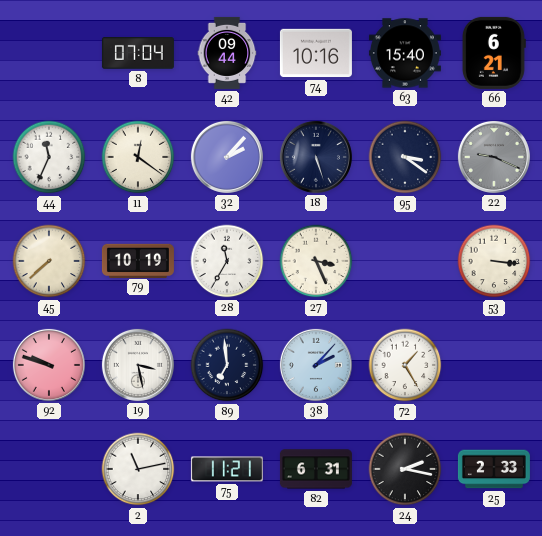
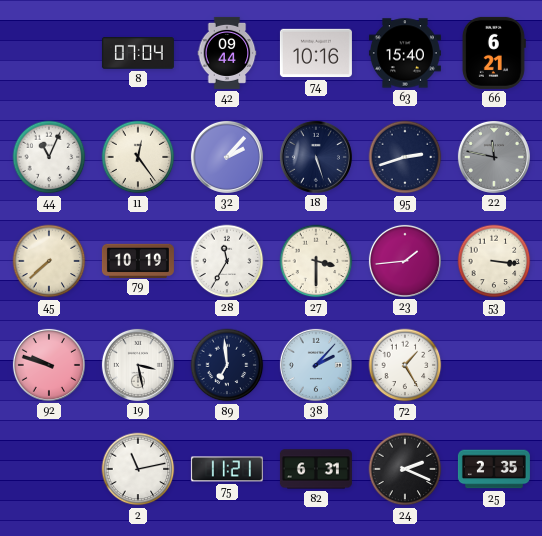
44: 11:34 -> 11:04
11: 12:21 -> 12:24
95: 3:21 -> 2:42
22: 9:19 -> 11:47
27: 3:26 -> 3:30
23: none -> 1:44
24: 2:17 -> 2:19
25: 2:33 -> 2:35
